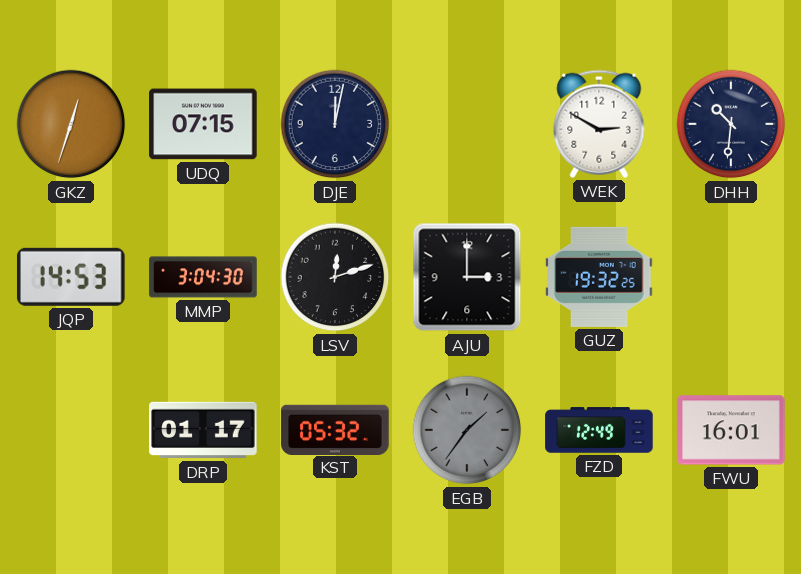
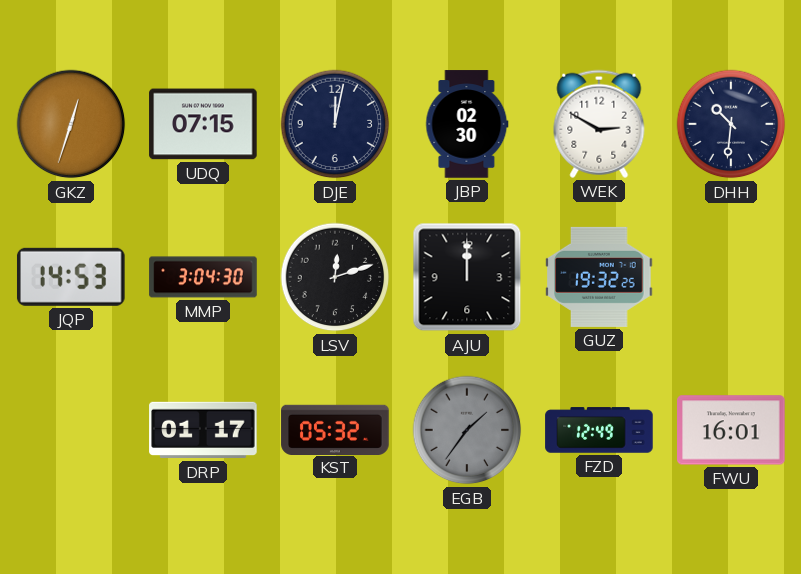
JBP: none -> 02:30
AJU: 3:00 -> 12:00
